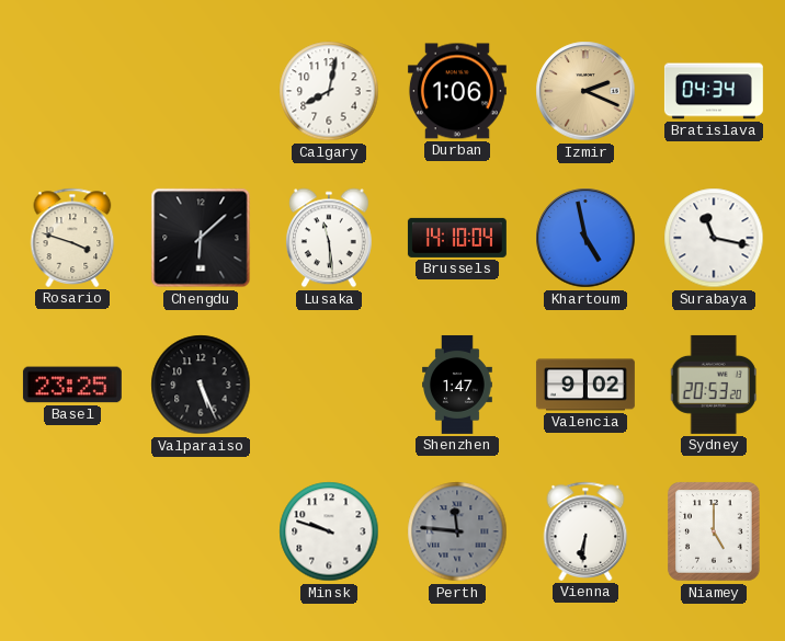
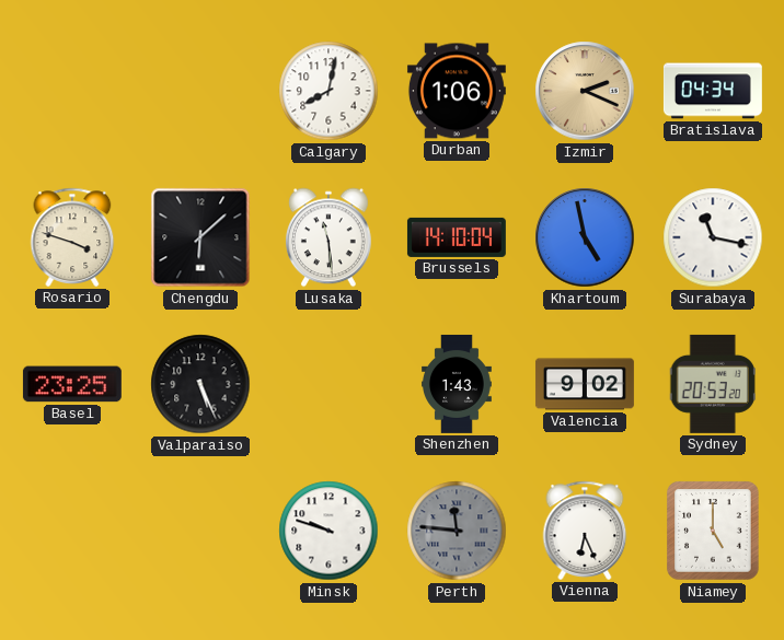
Shenzhen: 1:47 -> 1:43
Vienna: 6:31 -> 6:26
